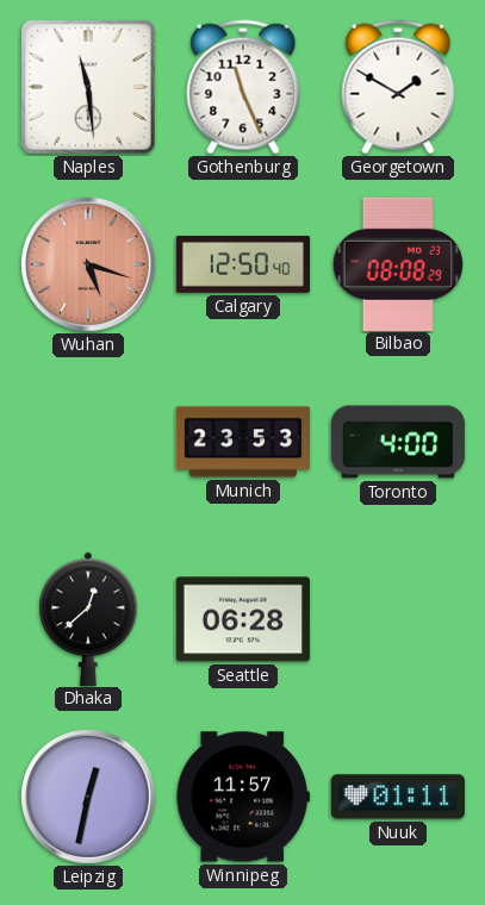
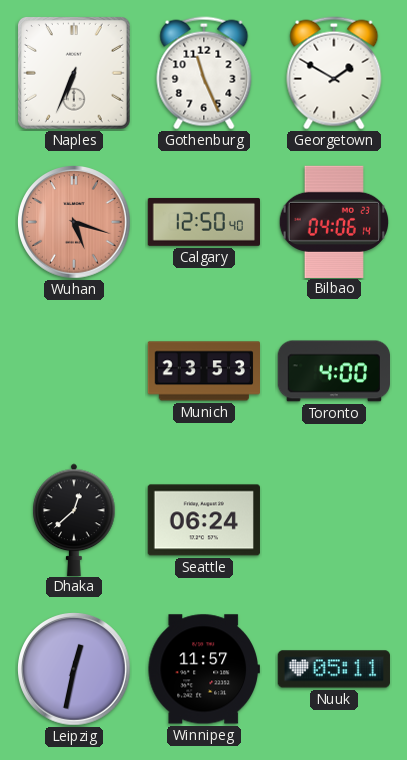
Naples: 11:29 -> 6:34
Bilbao: 08:08 -> 04:06
Seattle: 06:28 -> 06:24
Nuuk: 01:11 -> 05:11
